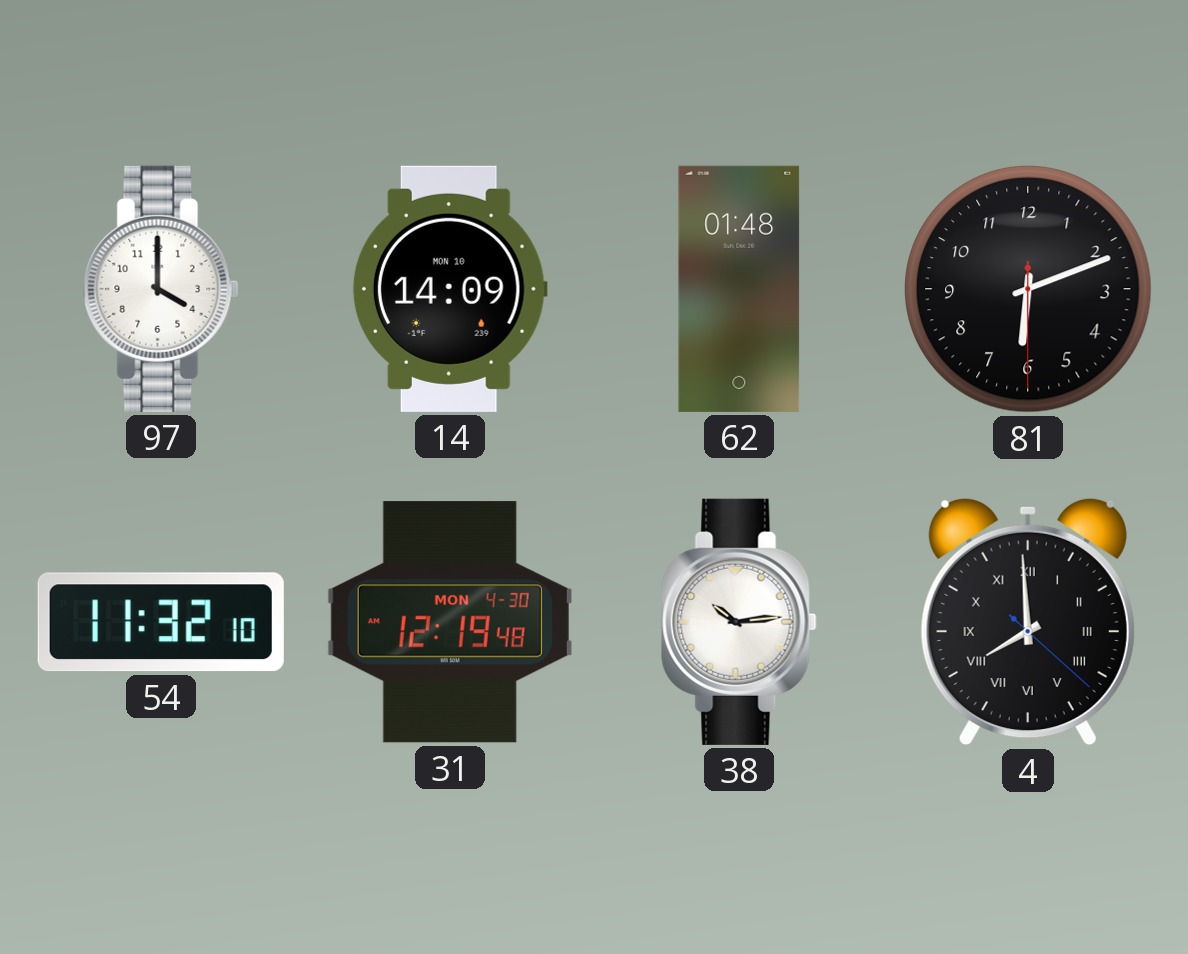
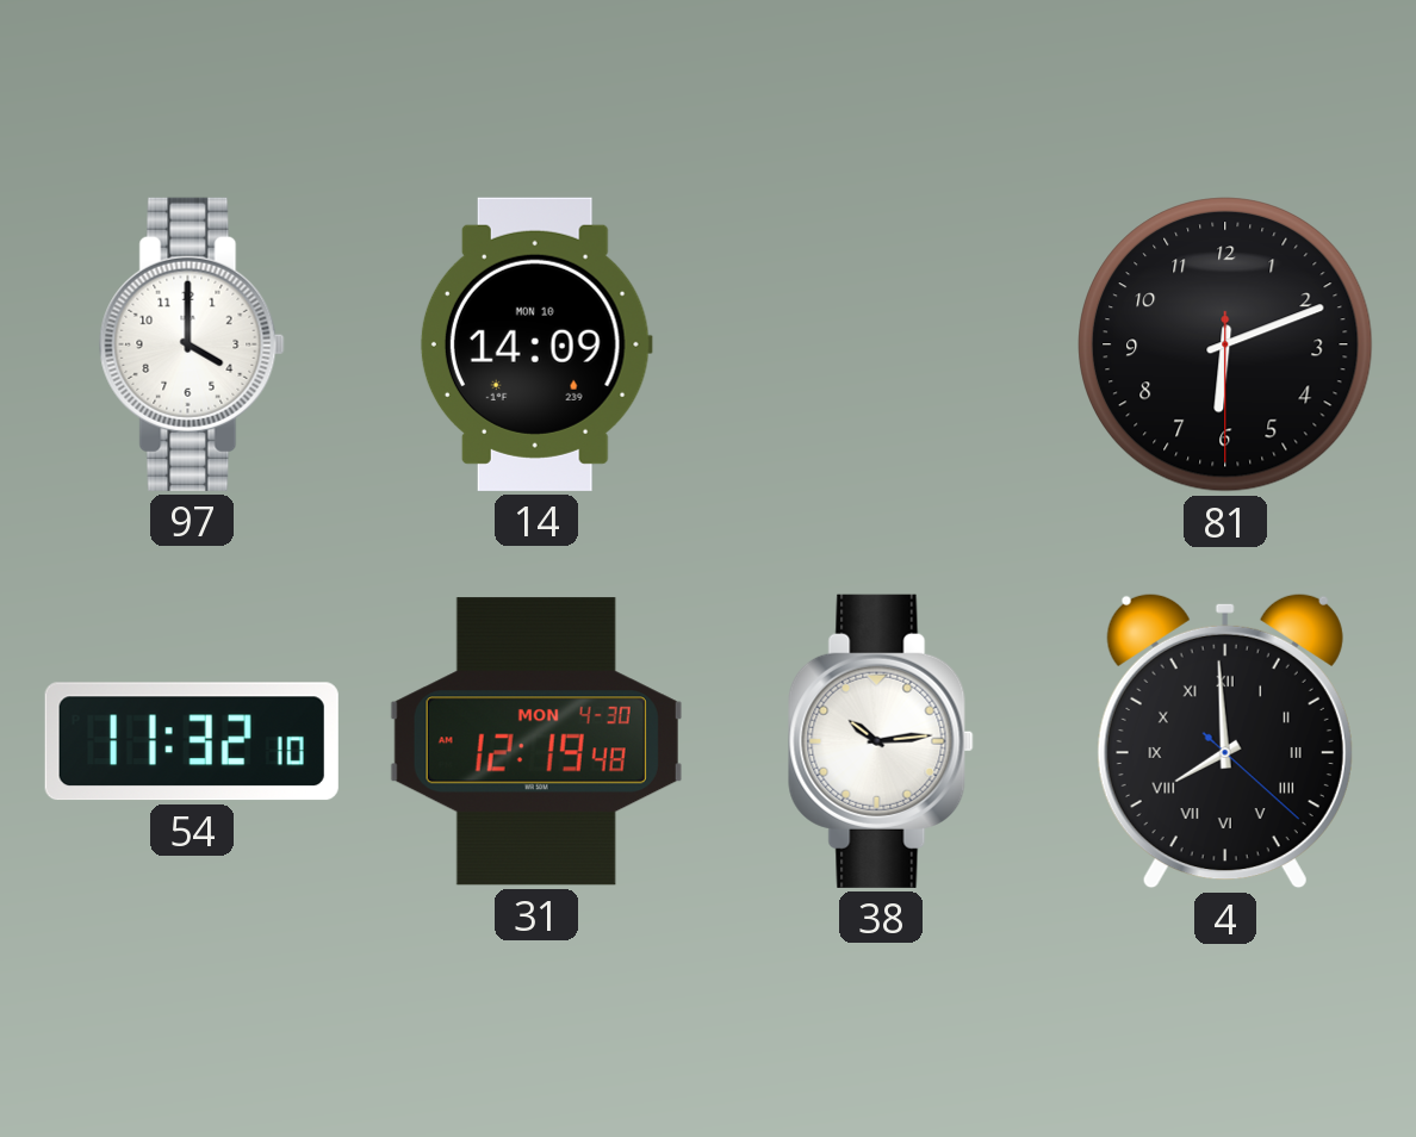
62: 01:48 -> none
